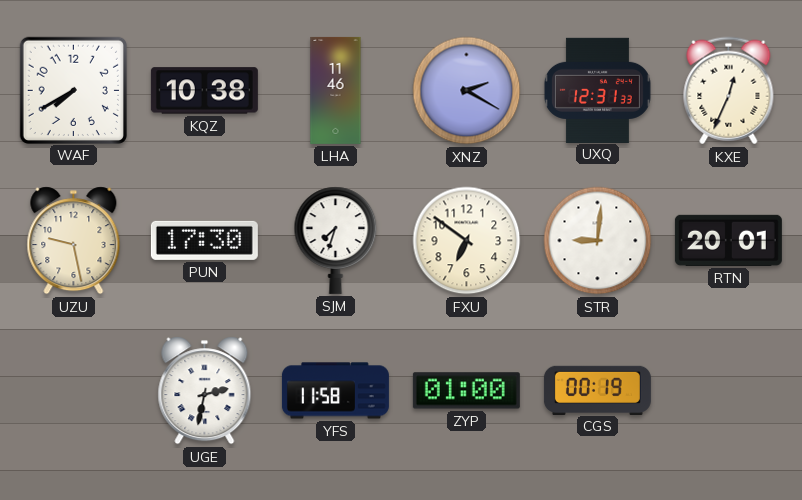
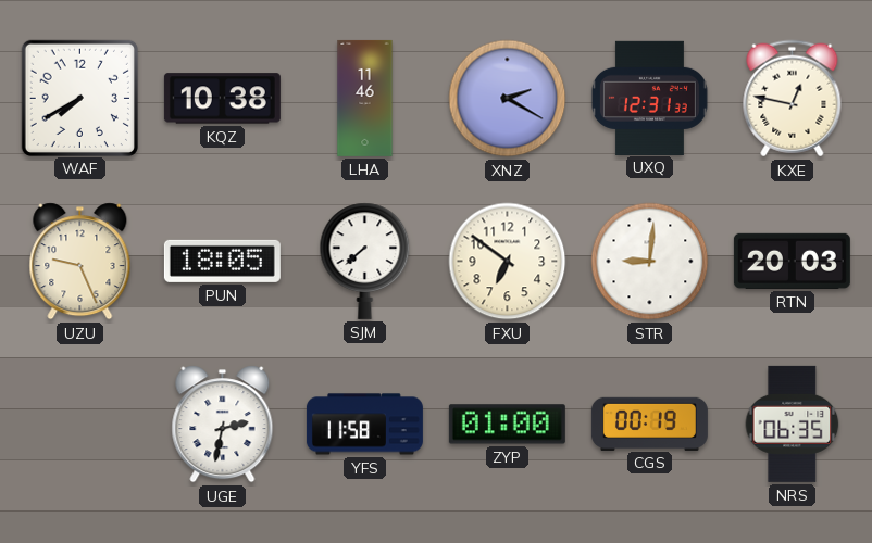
KXE: 12:34 -> 12:47
UZU: 9:28 -> 9:26
PUN: 17:30 -> 18:05
SJM: 7:33 -> 7:38
RTN: 20:01 -> 20:03
NRS: none -> 06:35
